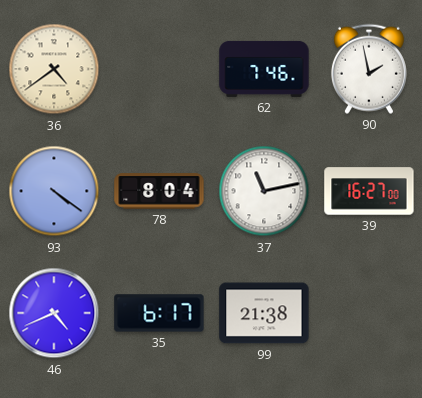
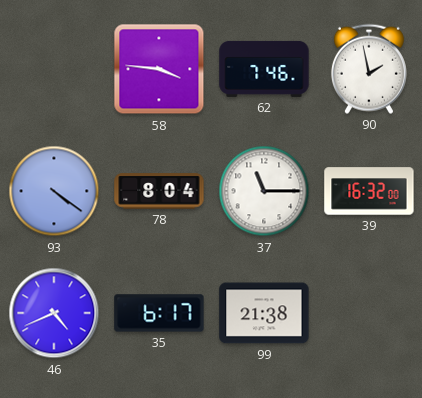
36: 4:39 -> none
58: none -> 3:46
37: 11:13 -> 11:15
39: 16:27 -> 16:32
